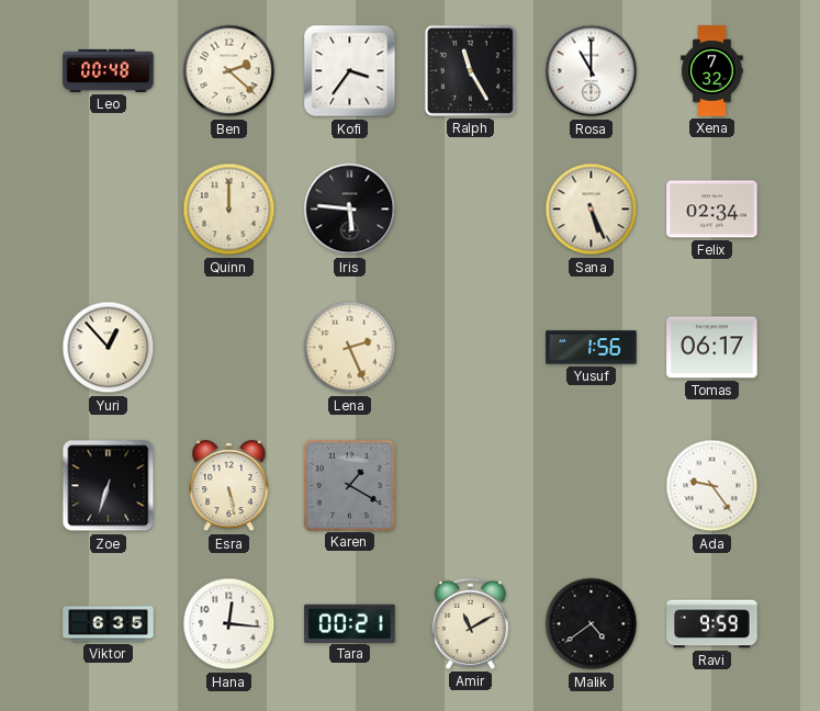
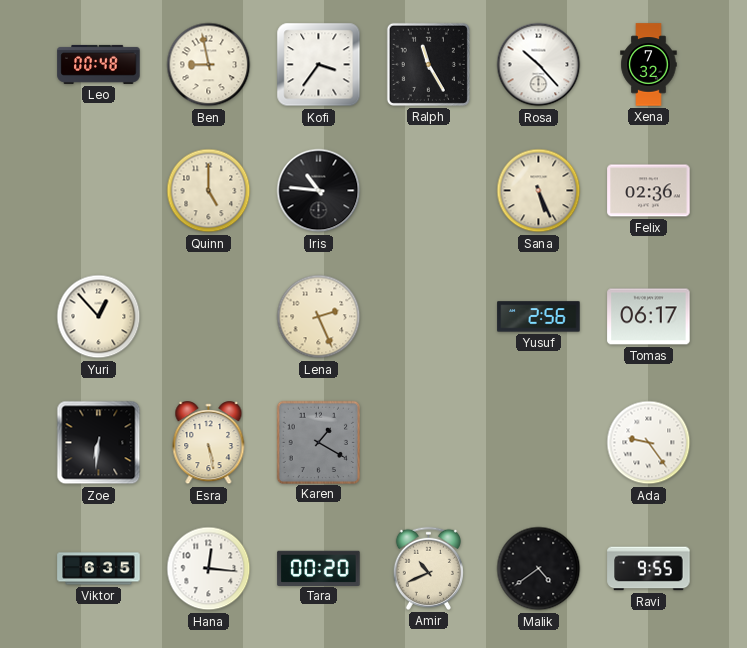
Ben: 2:22 -> 8:58
Rosa: 11:00 -> 10:23
Quinn: 12:00 -> 5:00
Iris: 5:46 -> 10:46
Felix: 02:34 -> 02:36
Yusuf: 1:56 -> 2:56
Zoe: 6:33 -> 6:31
Tara: 00:21 -> 00:20
Amir: 11:10 -> 10:41
Ravi: 9:59 -> 9:55
